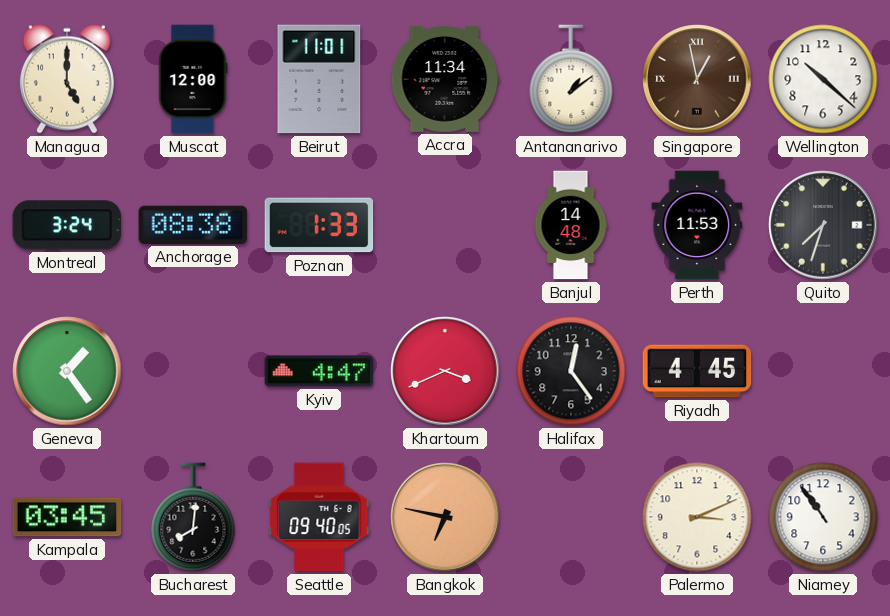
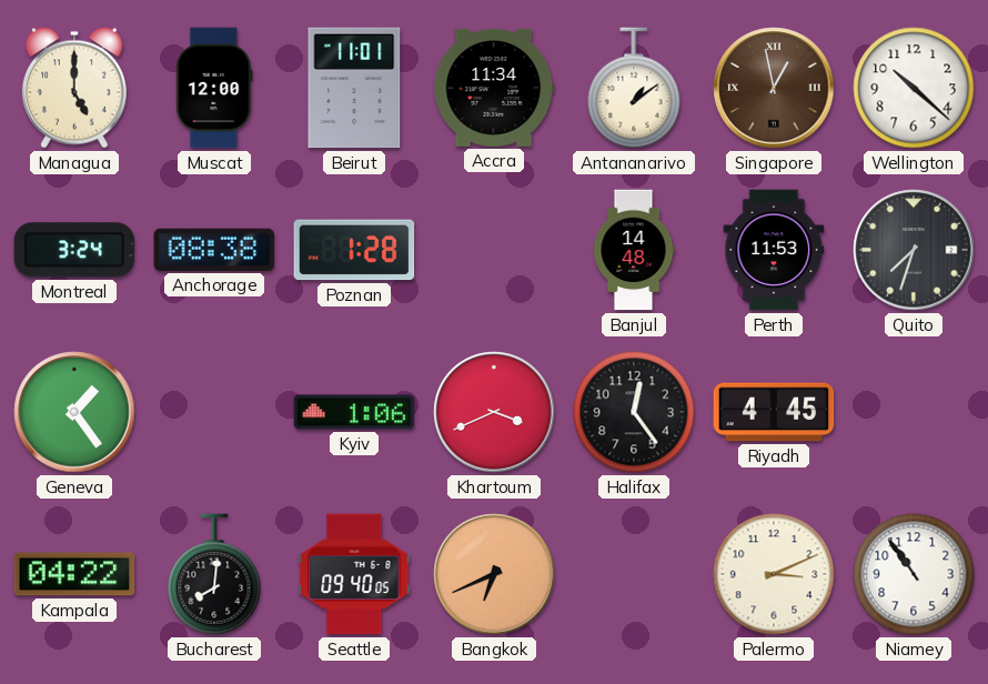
Poznan: 1:33 -> 1:28
Kyiv: 4:47 -> 1:06
Kampala: 03:45 -> 04:22
Bangkok: 6:47 -> 6:41
